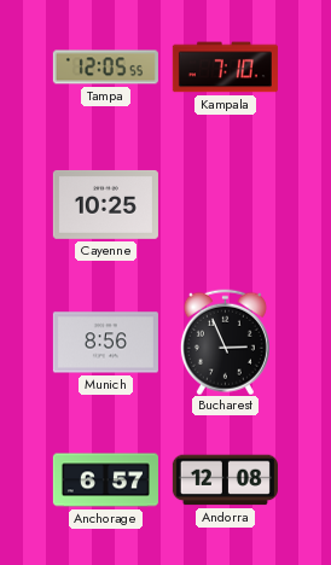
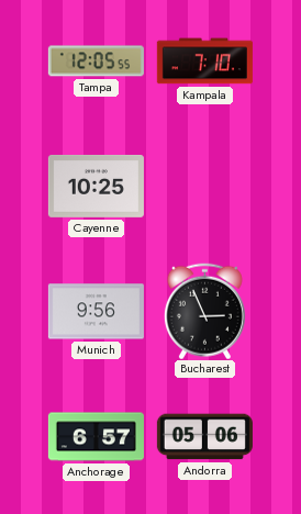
Munich: 8:56 -> 9:56
Andorra: 12:08 -> 05:06
